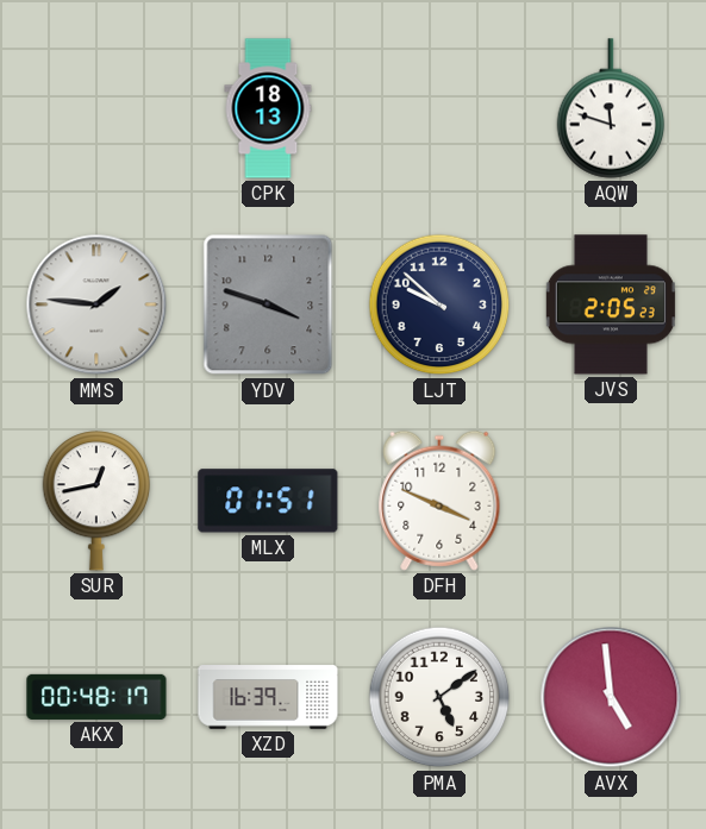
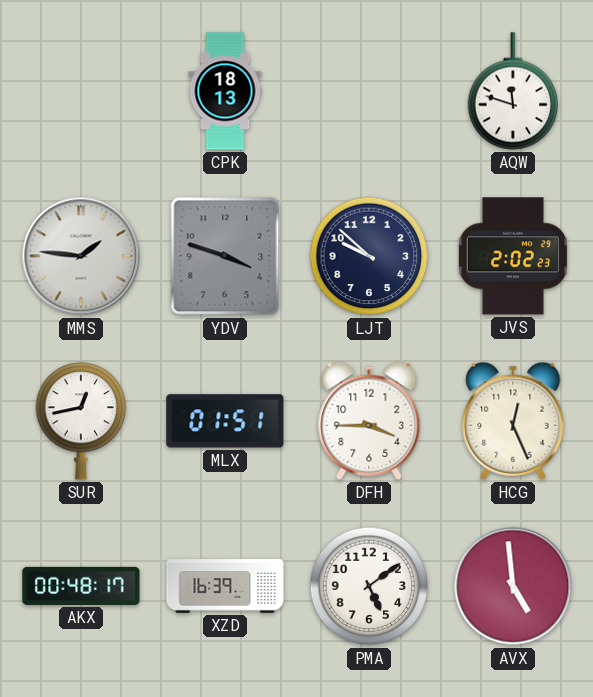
JVS: 2:05 -> 2:02
DFH: 3:49 -> 3:45
HCG: none -> 12:26
